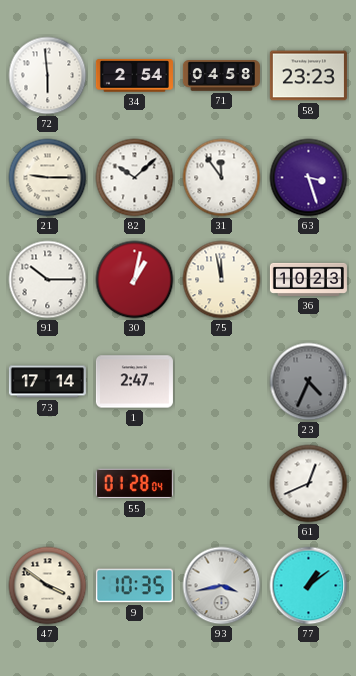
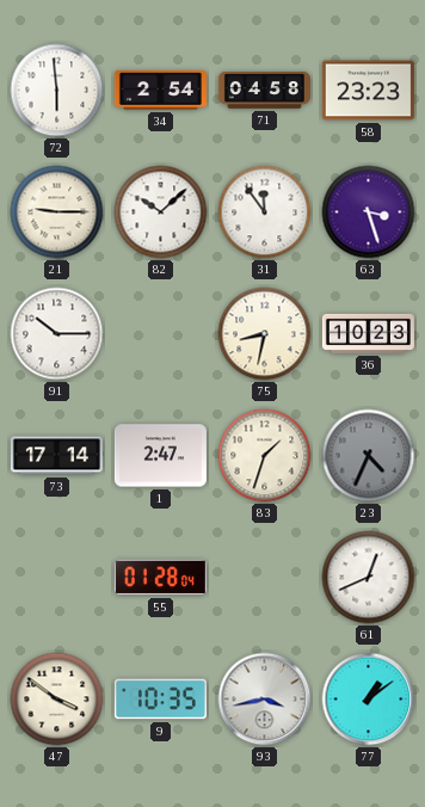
30: 1:02 -> none
75: 11:58 -> 8:32
83: none -> 1:33
